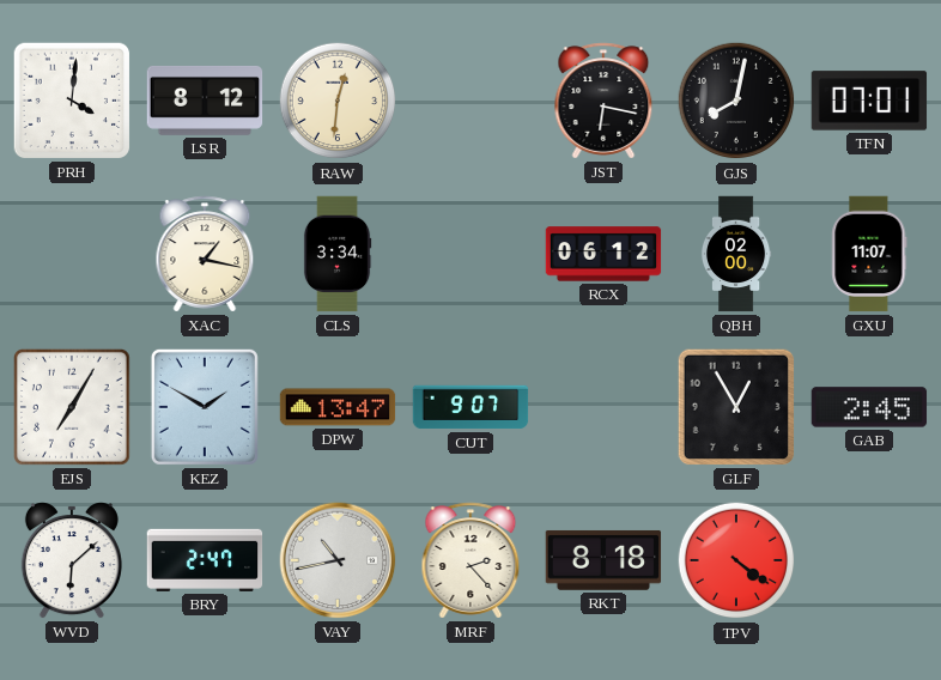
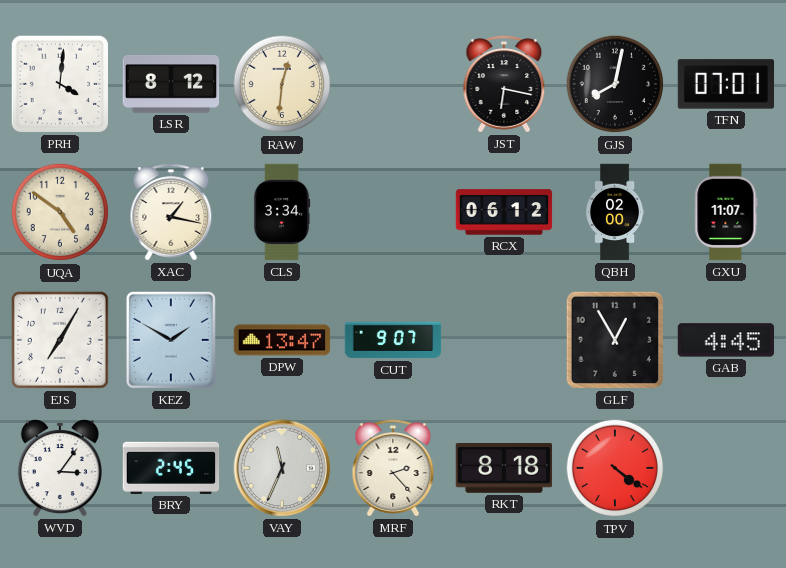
UQA: none -> 4:51
GAB: 2:45 -> 4:45
WVD: 6:08 -> 3:06
BRY: 2:47 -> 2:45
VAY: 10:43 -> 11:34
